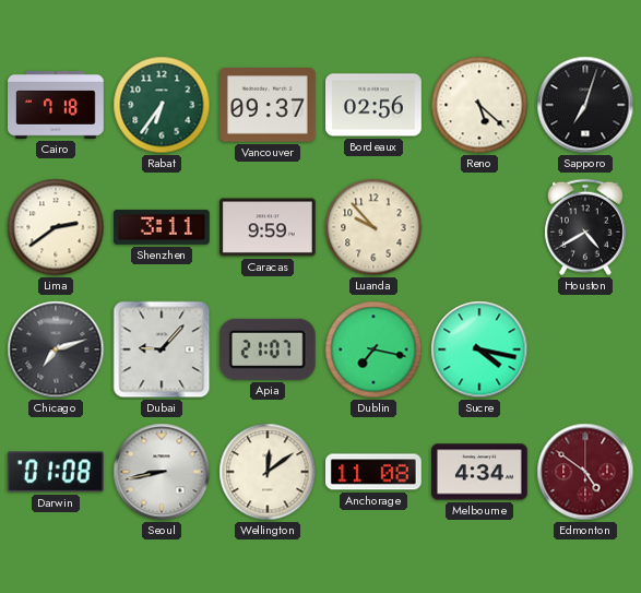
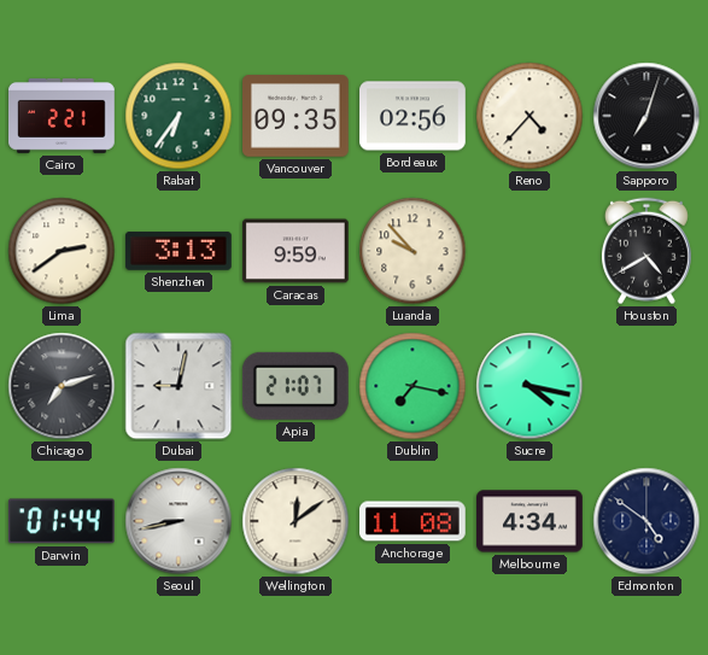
Cairo: 7:18 -> 2:21
Vancouver: 09:37 -> 09:35
Reno: 5:22 -> 4:37
Shenzhen: 3:11 -> 3:13
Dubai: 9:07 -> 9:02
Darwin: 01:08 -> 01:44
Edmonton dial: burgundy -> navy
